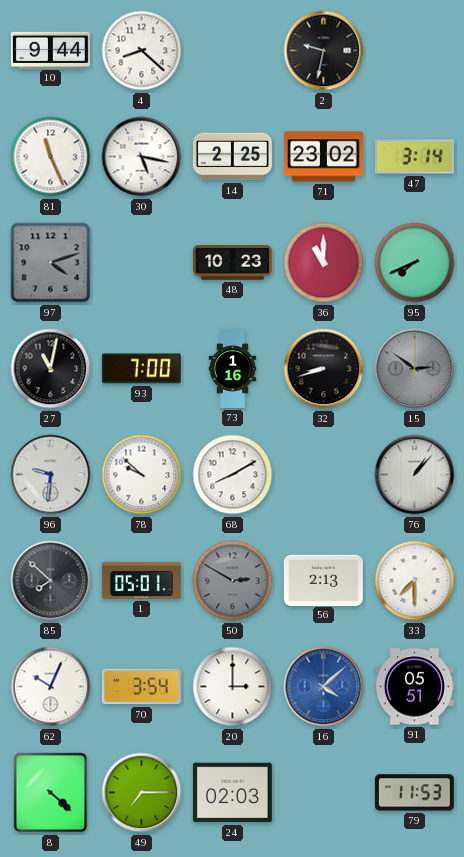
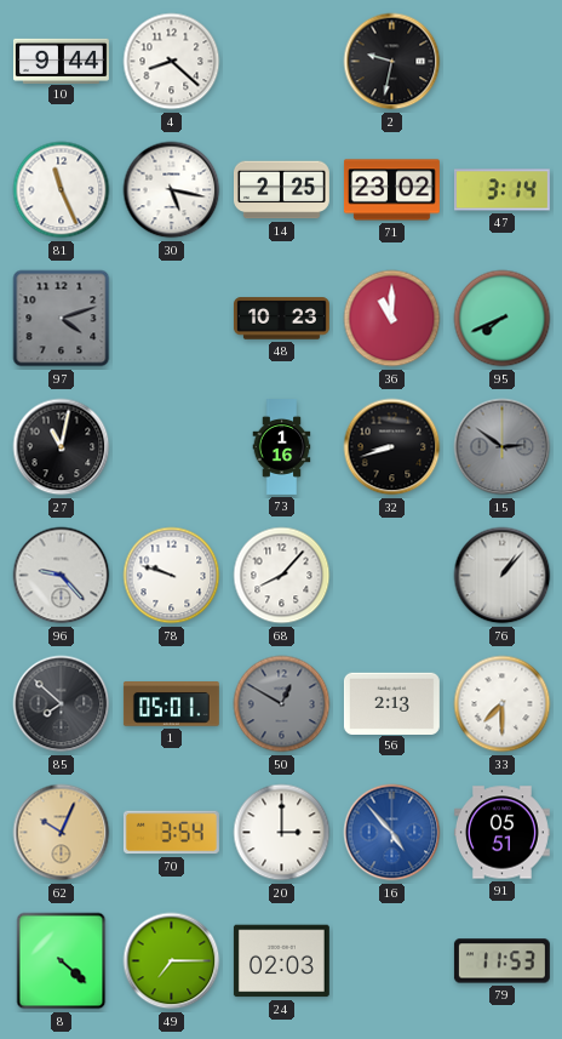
93: 7:00 -> none
96: 9:31 -> 9:23
78: 9:52 -> 9:48
68: 8:10 -> 8:07
50: 2:50 -> 12:50
62 dial: white -> champagne
16: 4:08 -> 4:53
